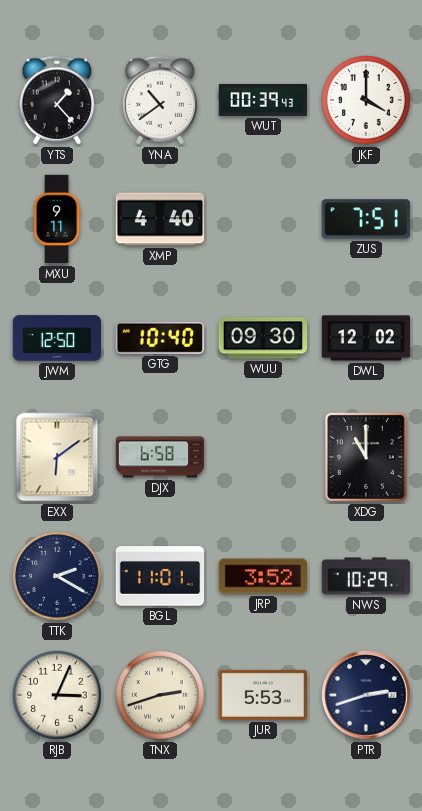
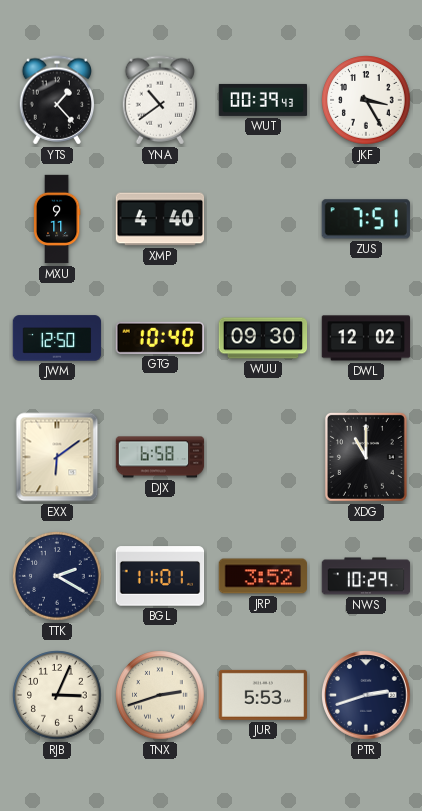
JKF: 4:00 -> 3:25
